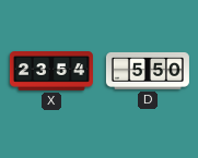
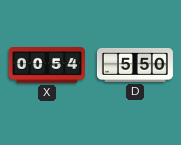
X: 23:54 -> 00:54
